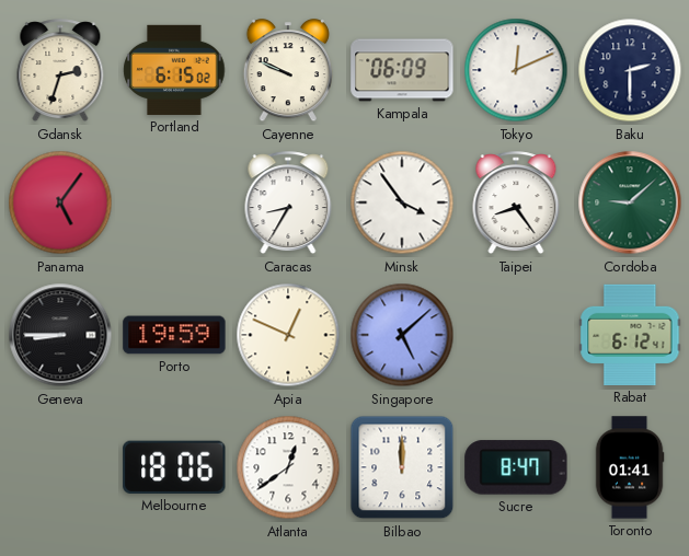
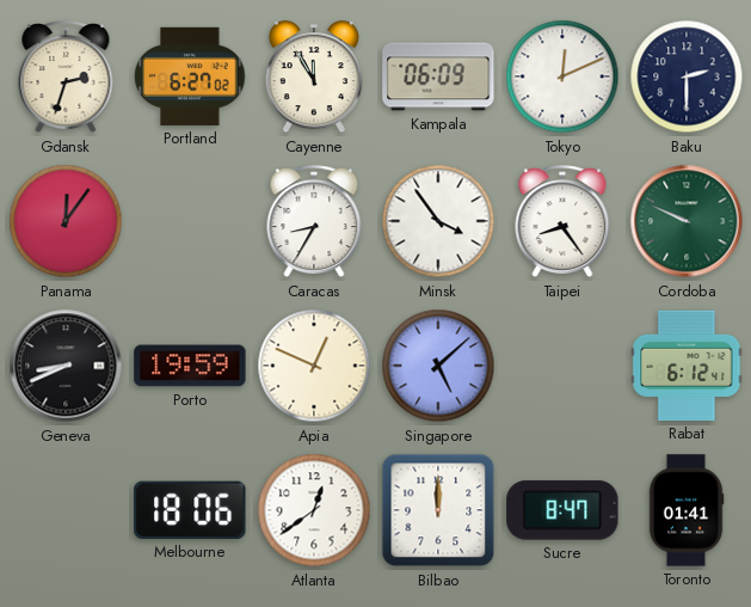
Portland: 6:15 -> 6:27
Cayenne: 9:49 -> 11:55
Panama: 5:06 -> 12:06
Cordoba: 9:08 -> 9:49
Geneva: 8:45 -> 8:41
